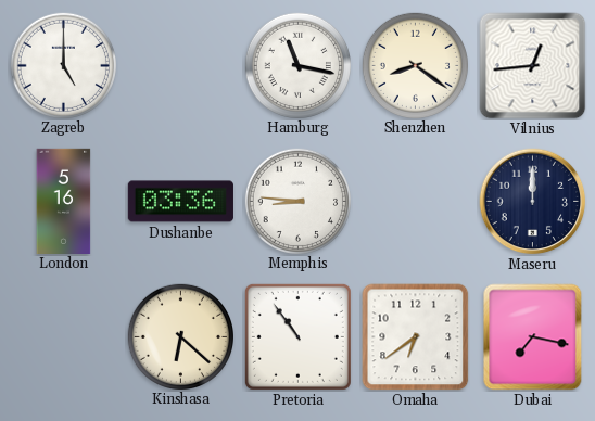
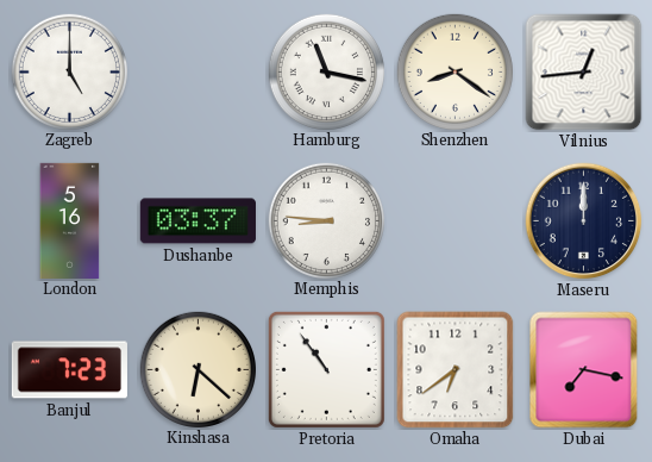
Dushanbe: 03:36 -> 03:37
Banjul: none -> 7:23
